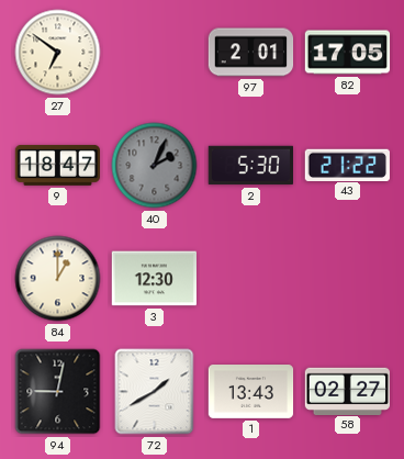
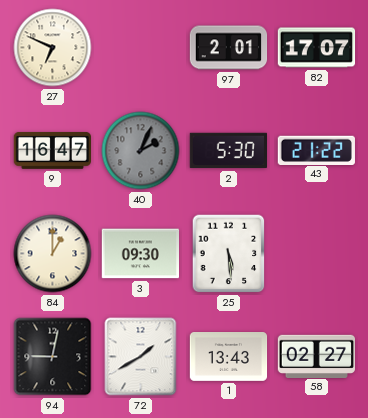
27: 6:51 -> 6:49
82: 17:05 -> 17:07
9: 18:47 -> 16:47
3: 12:30 -> 09:30
25: none -> 5:29
